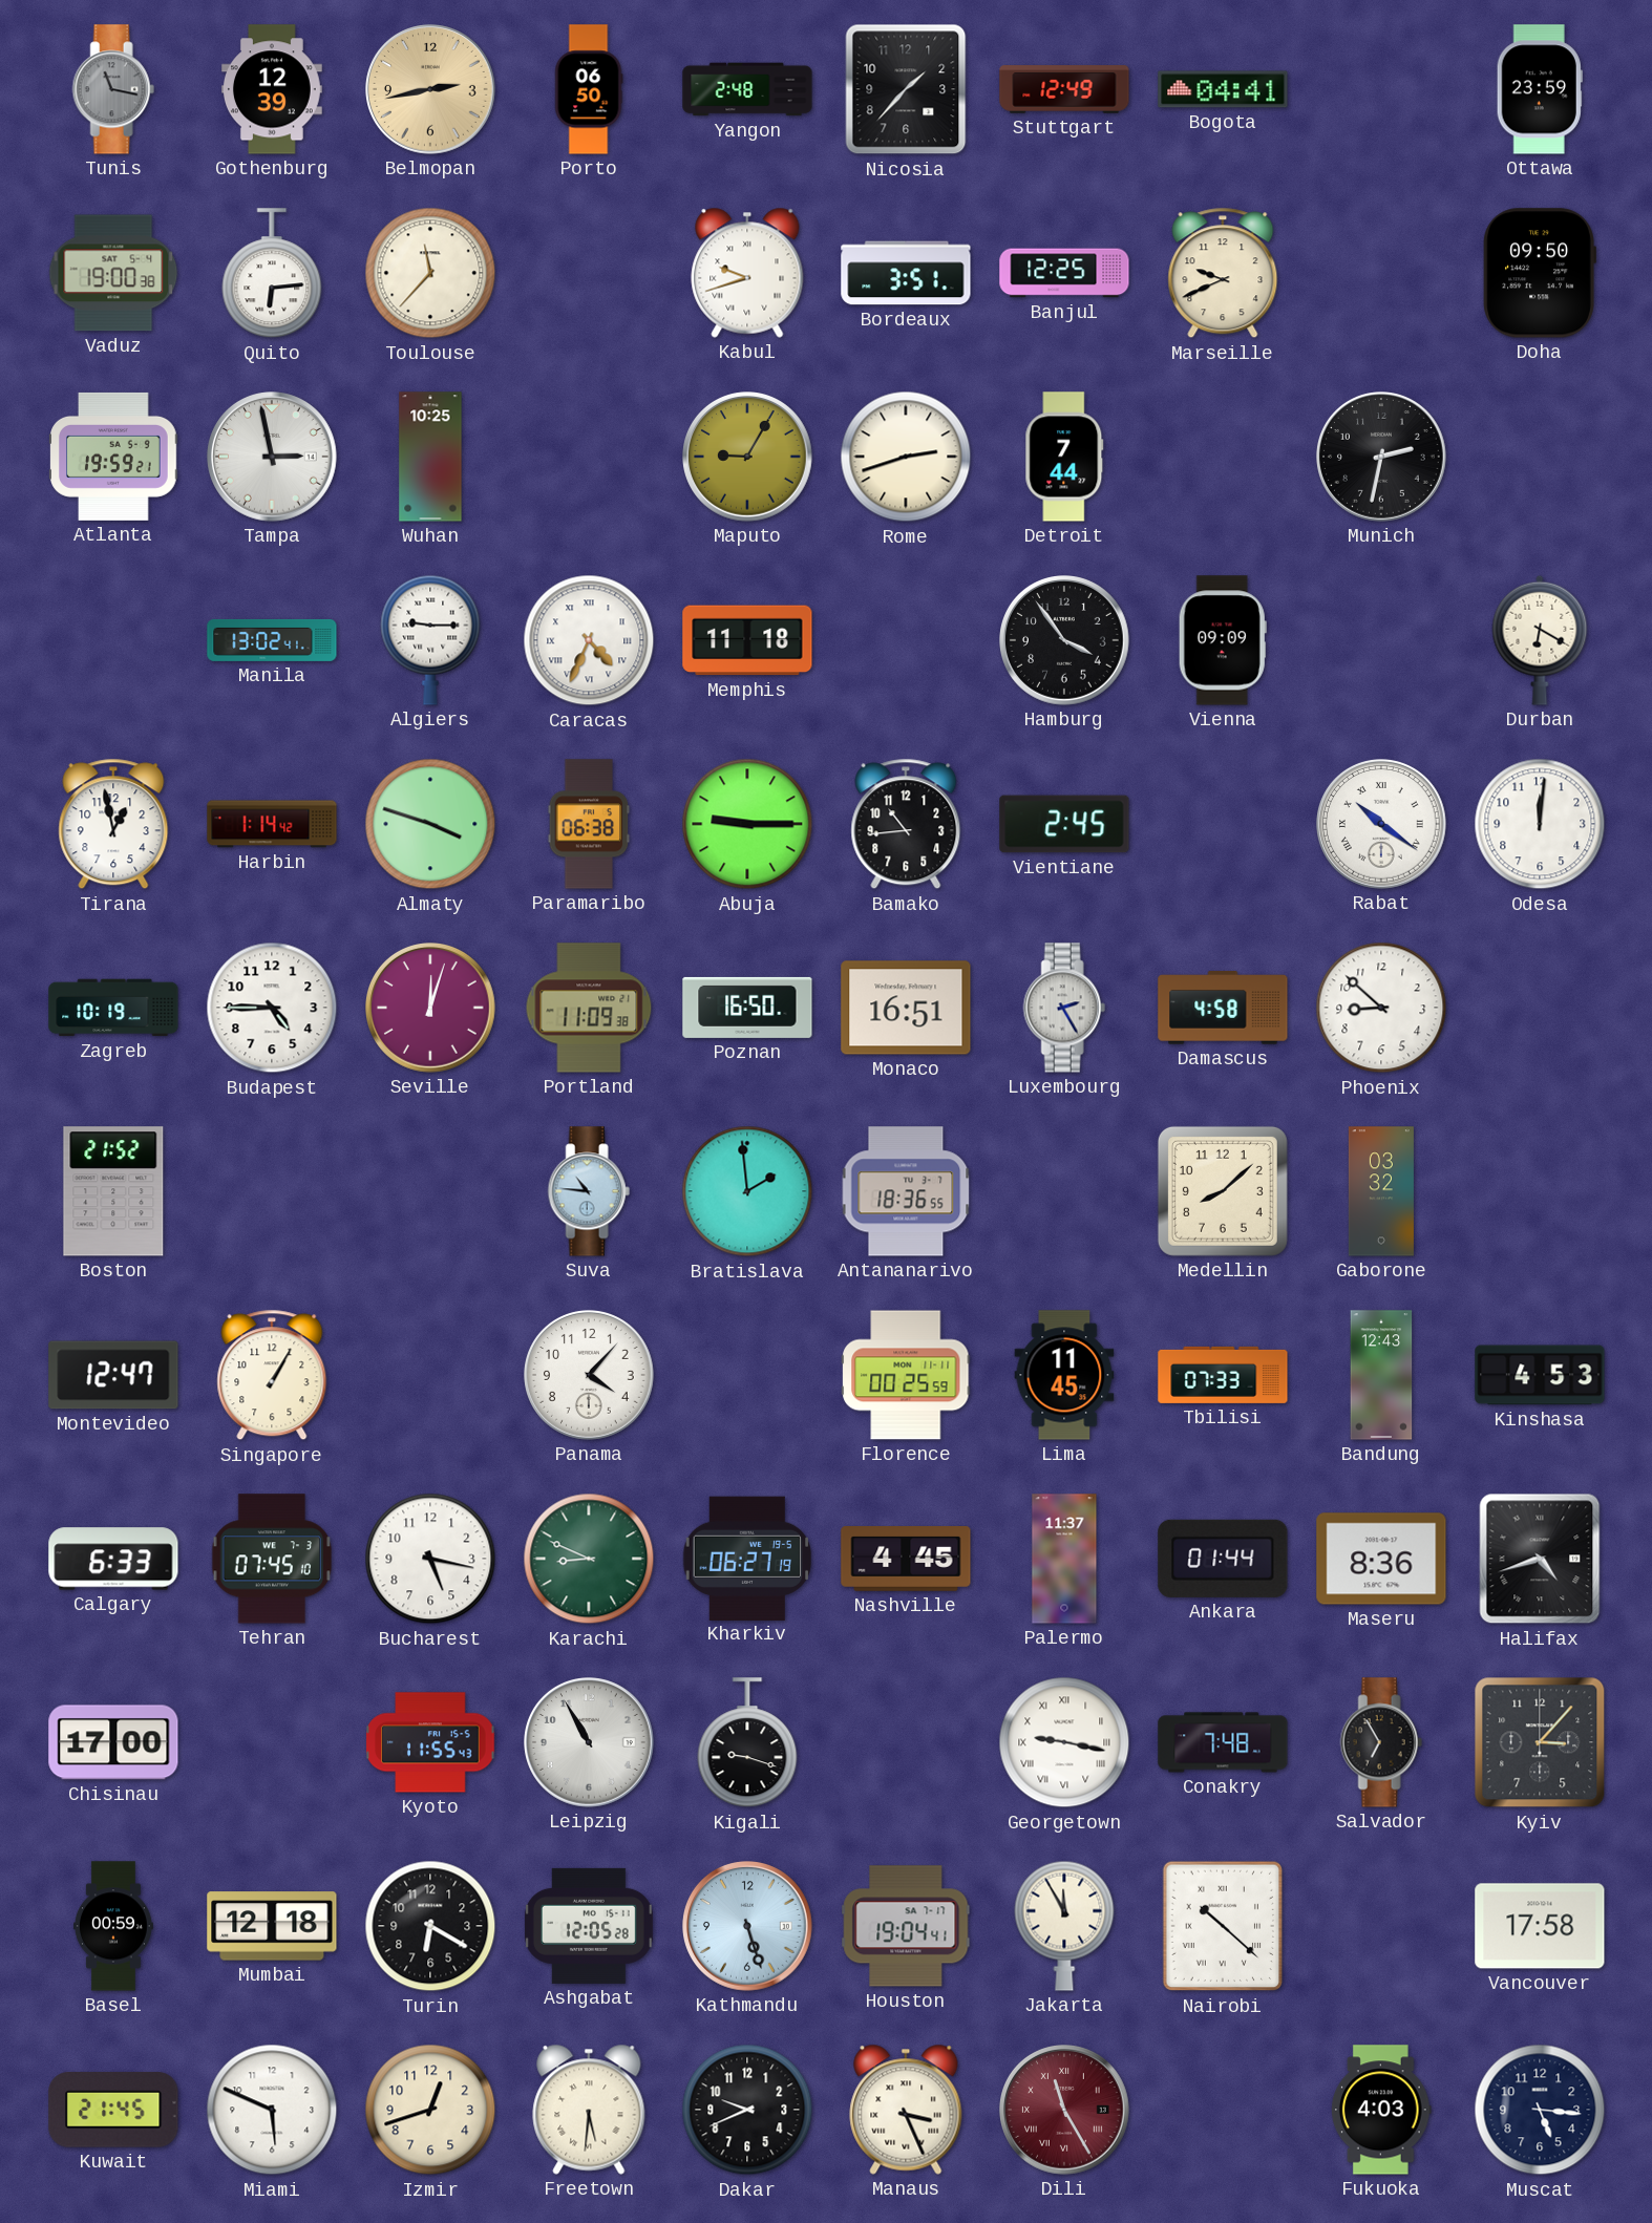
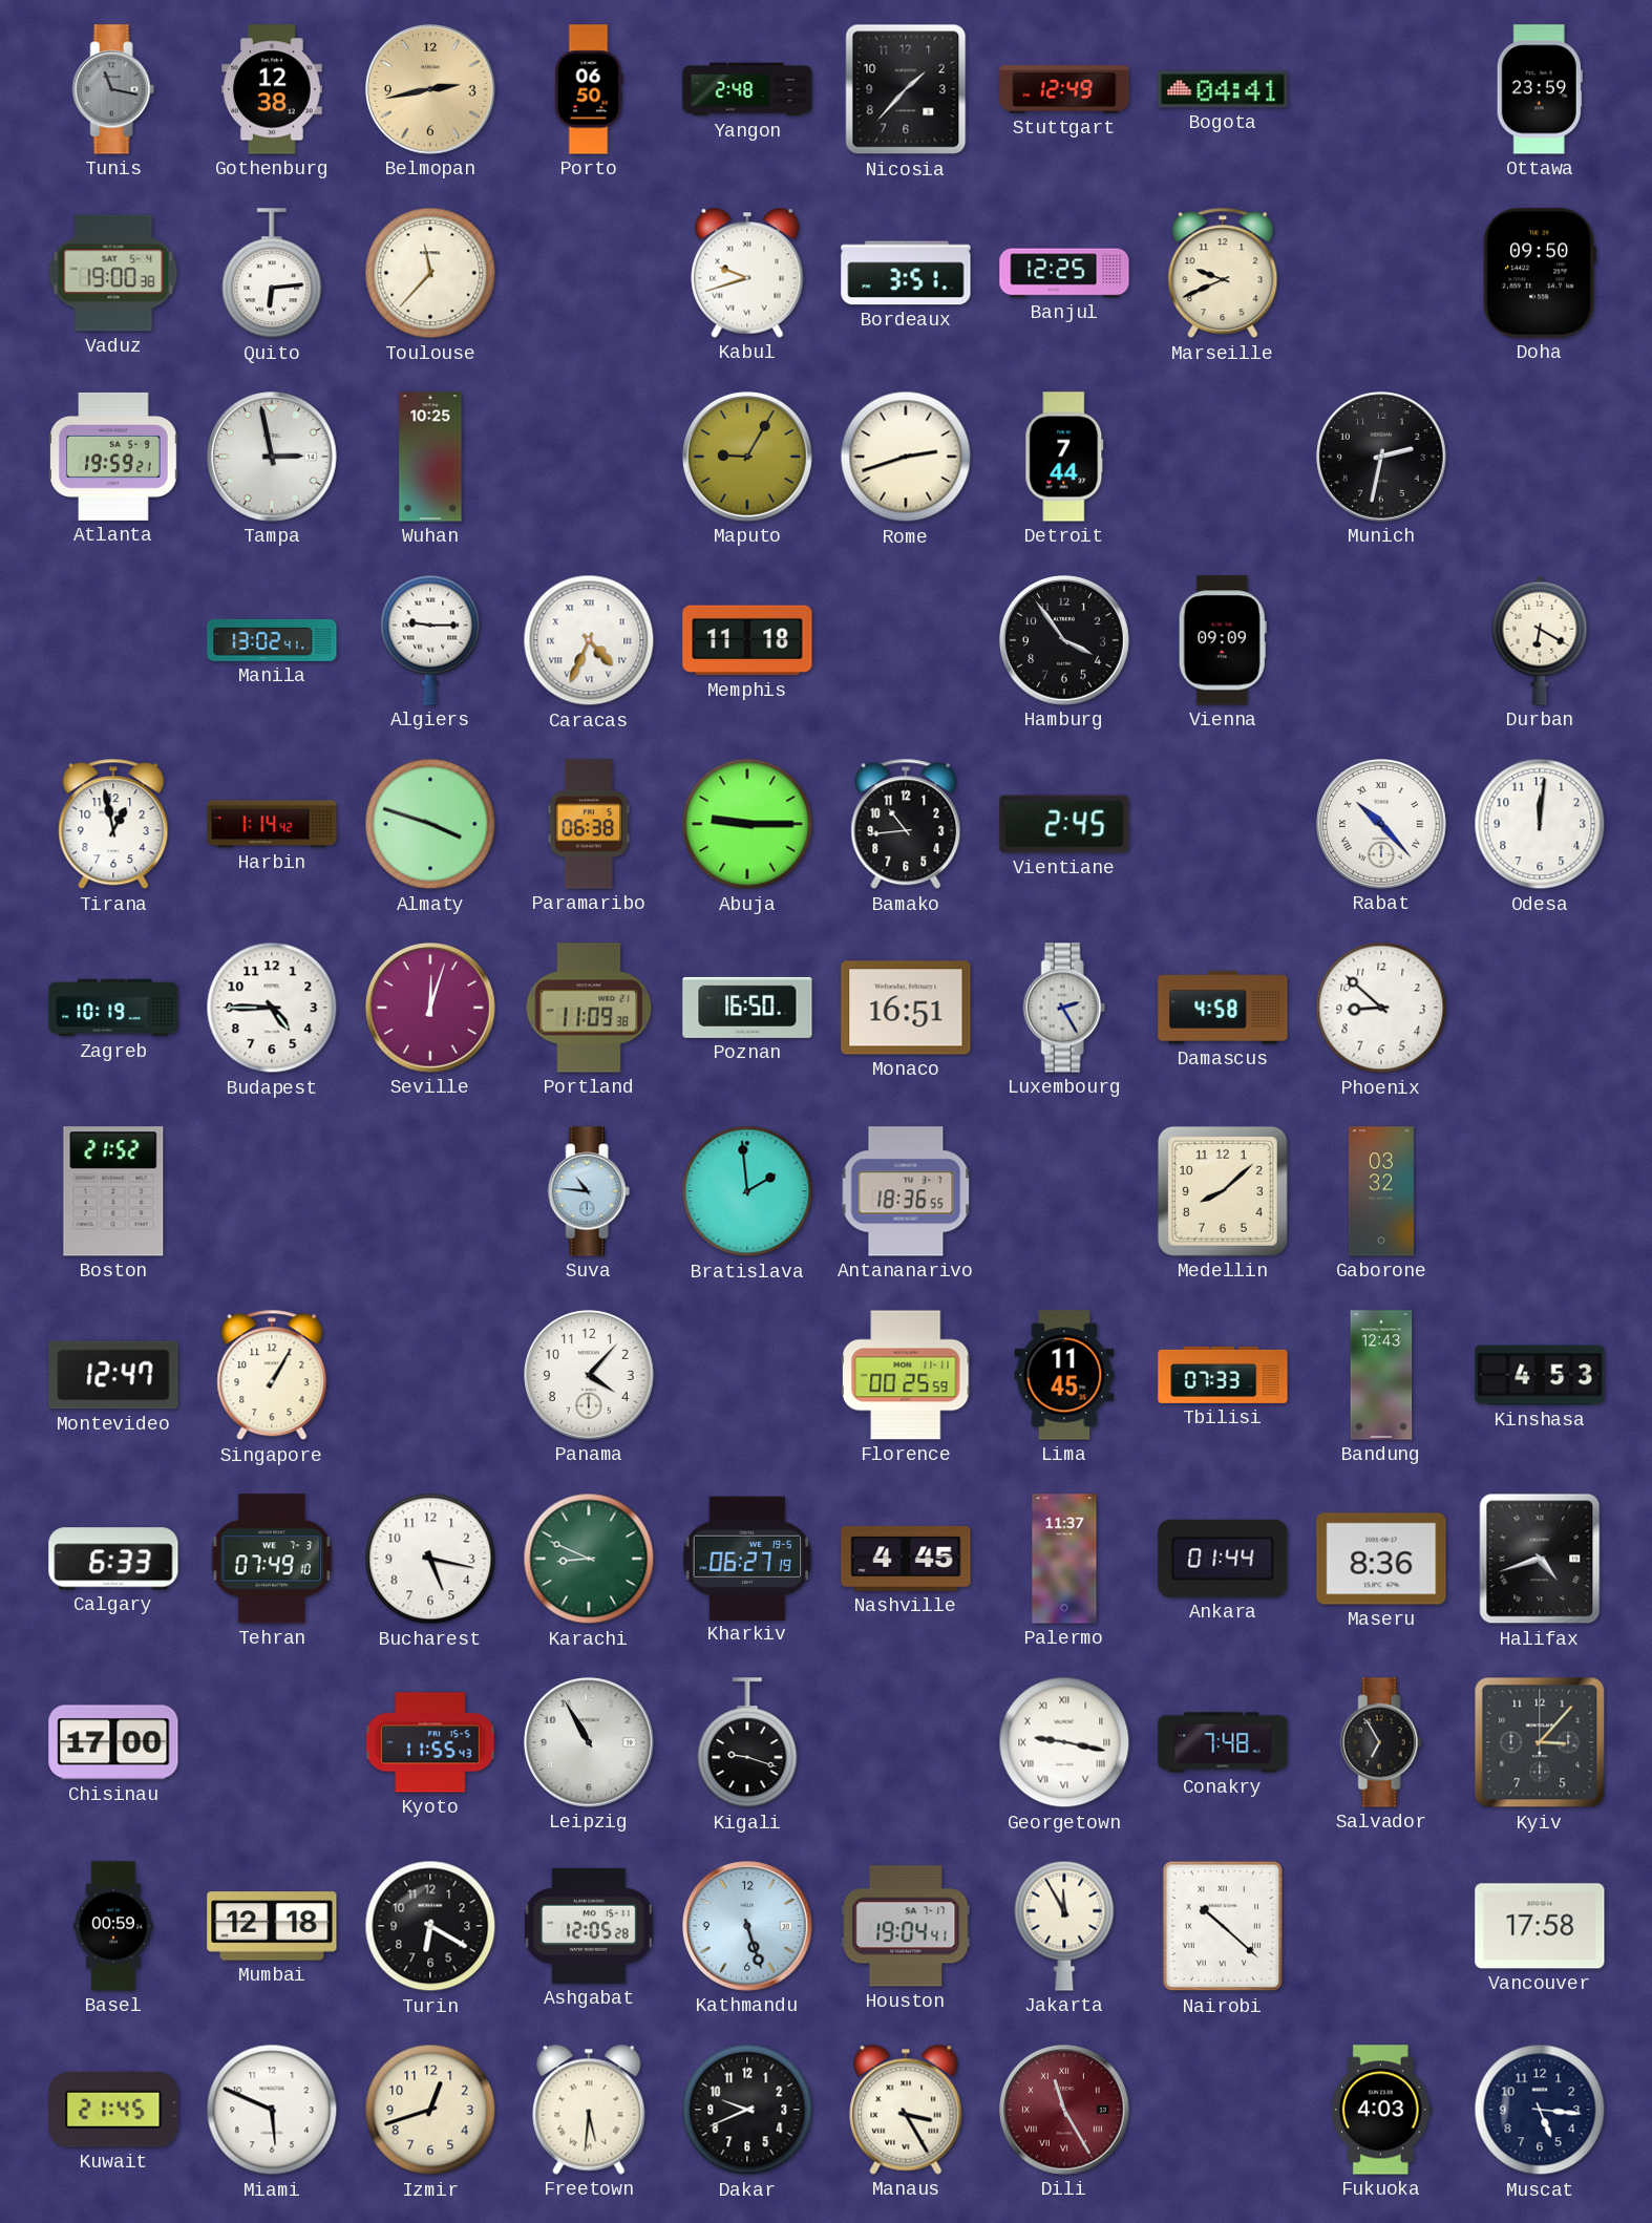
Gothenburg: 12:39 -> 12:38
Rabat: 10:21 -> 10:23
Tehran: 07:45 -> 07:49
Manaus: 3:26 -> 3:25
